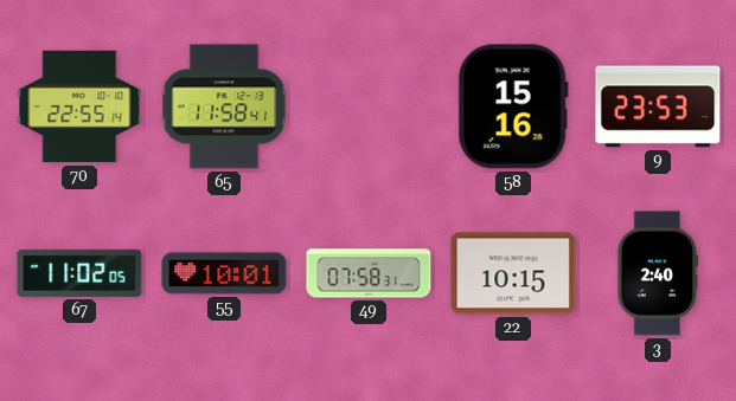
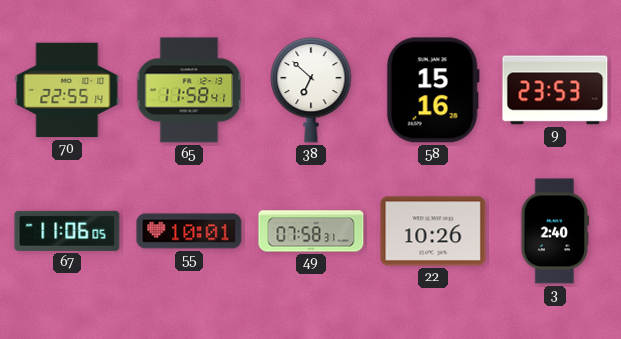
38: none -> 6:52
67: 11:02 -> 11:06
22: 10:15 -> 10:26
